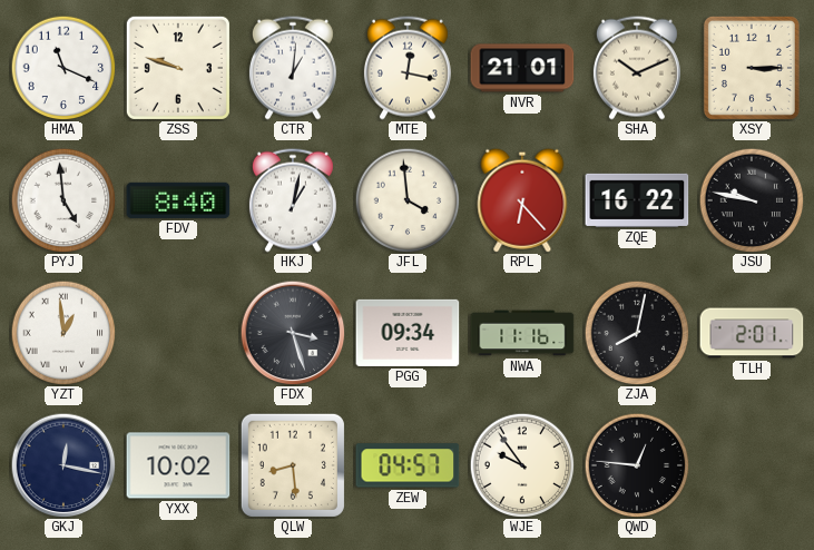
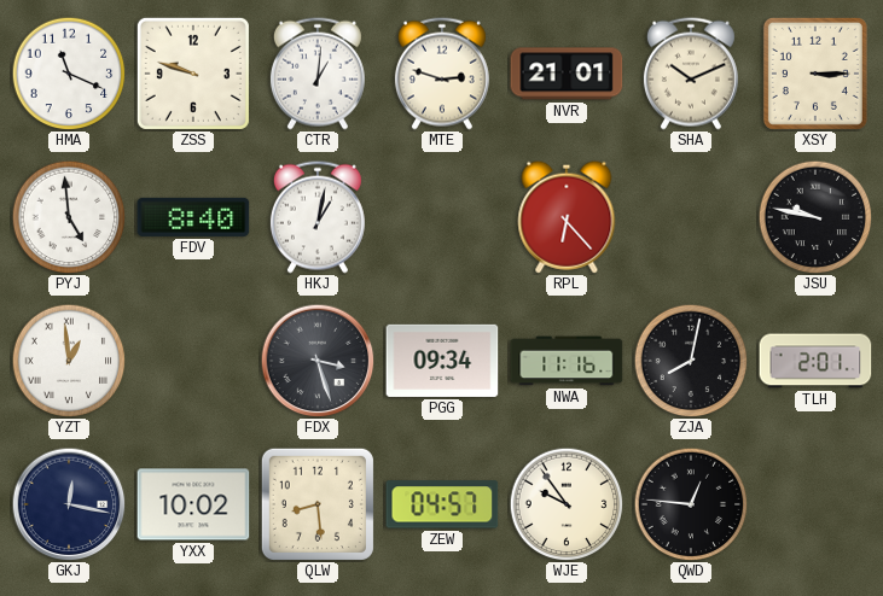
MTE: 12:17 -> 2:48
JFL: 3:59 -> none
ZQE: 16:22 -> none
